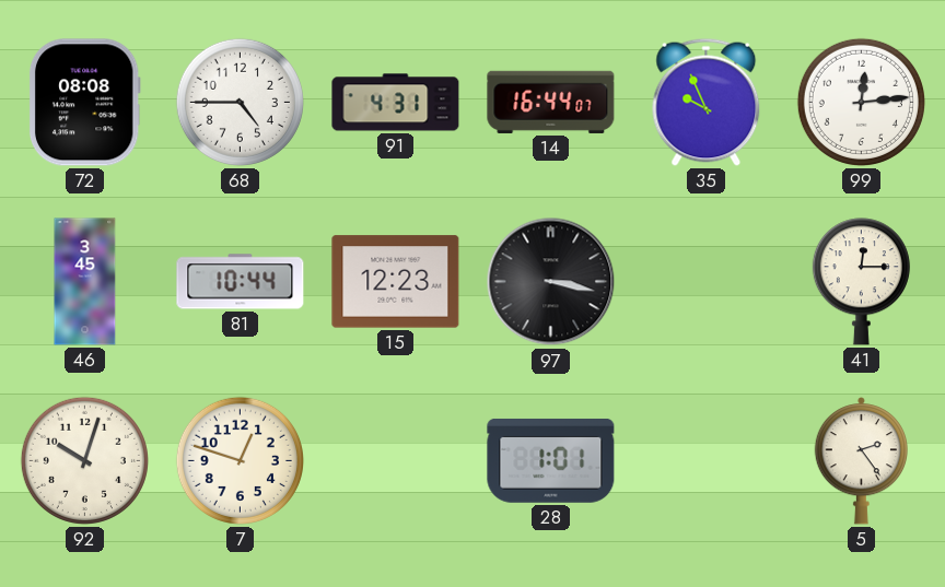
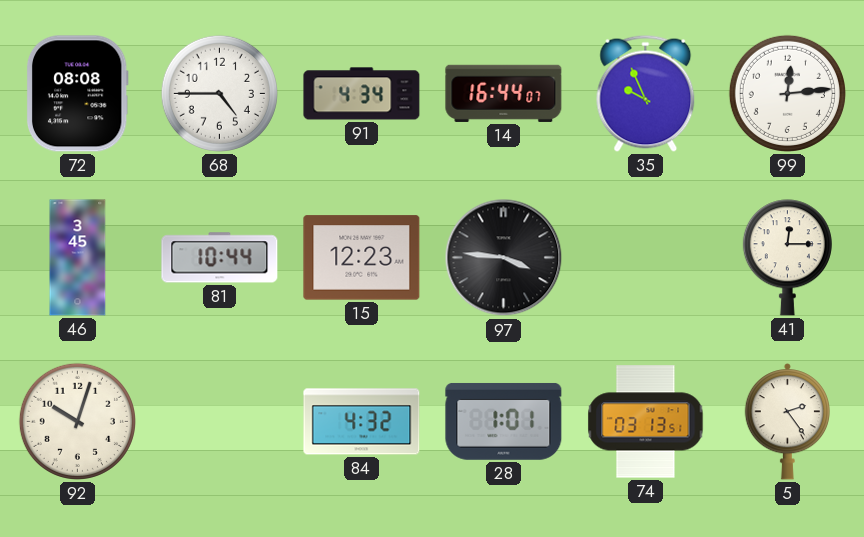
91: 4:31 -> 4:34
97: 3:17 -> 3:46
7: 12:48 -> none
84: none -> 4:32
74: none -> 03:13
